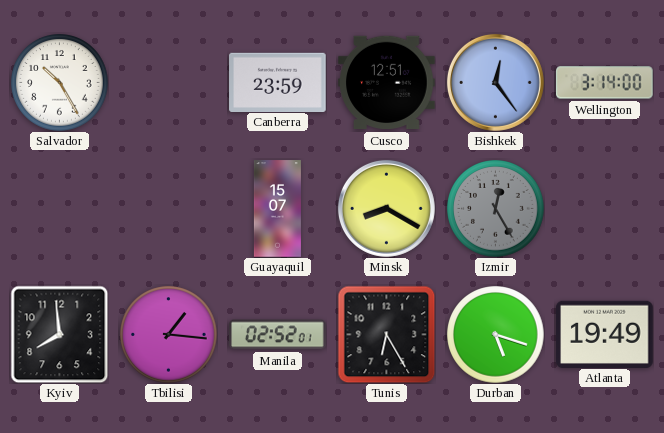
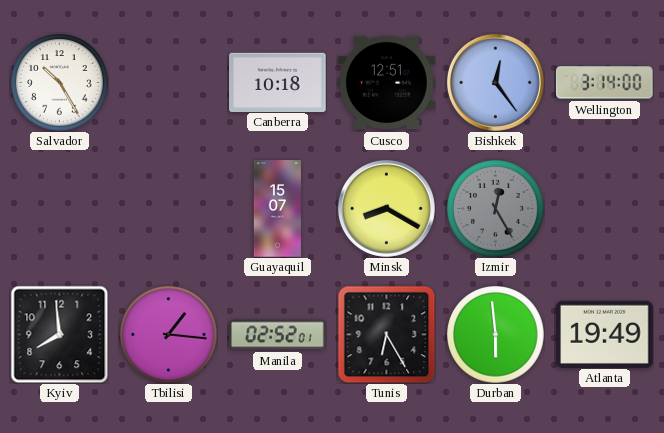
Canberra: 23:59 -> 10:18
Durban: 5:18 -> 5:59
